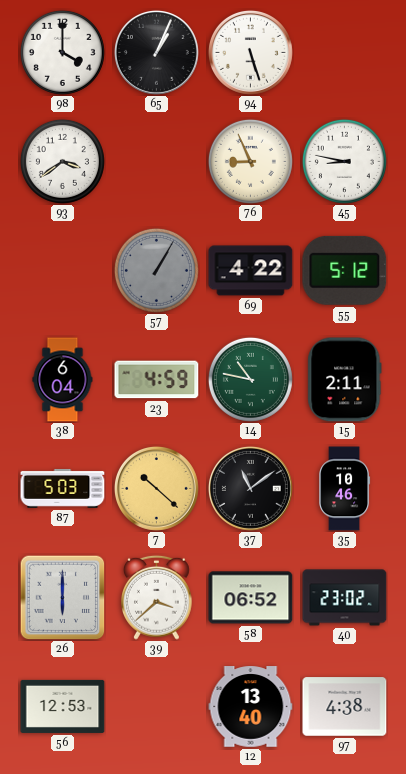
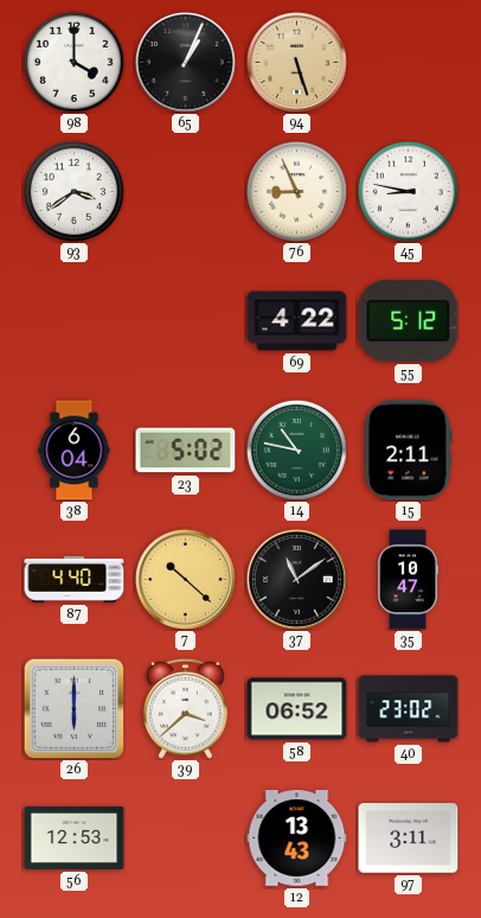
94 dial: white -> champagne
57: 1:05 -> none
23: 4:59 -> 5:02
87: 5:03 -> 4:40
35: 10:46 -> 10:47
12: 13:40 -> 13:43
97: 4:38 -> 3:11
